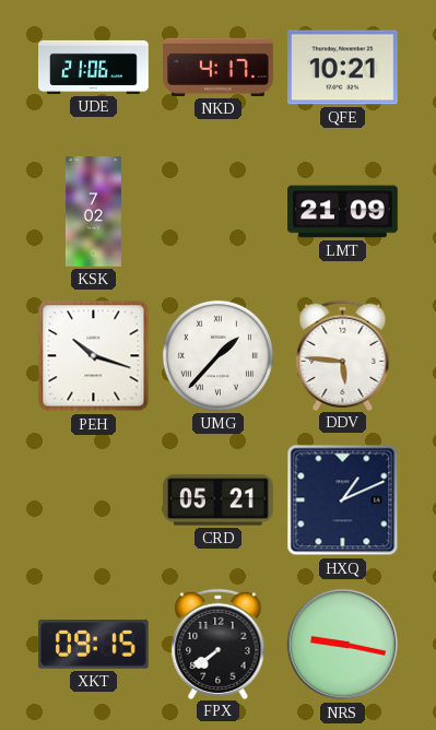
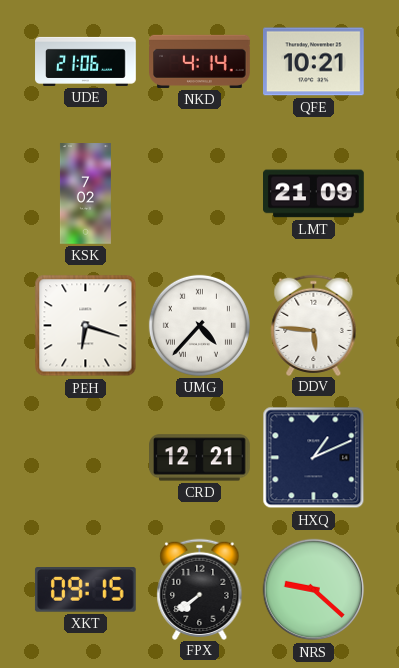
NKD: 4:17 -> 4:14
PEH: 10:18 -> 6:18
UMG: 1:37 -> 4:37
CRD: 05:21 -> 12:21
NRS: 9:17 -> 9:22
